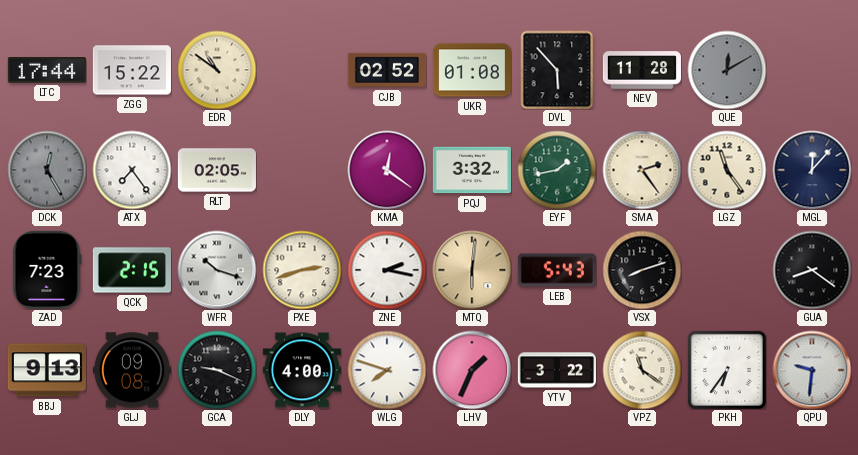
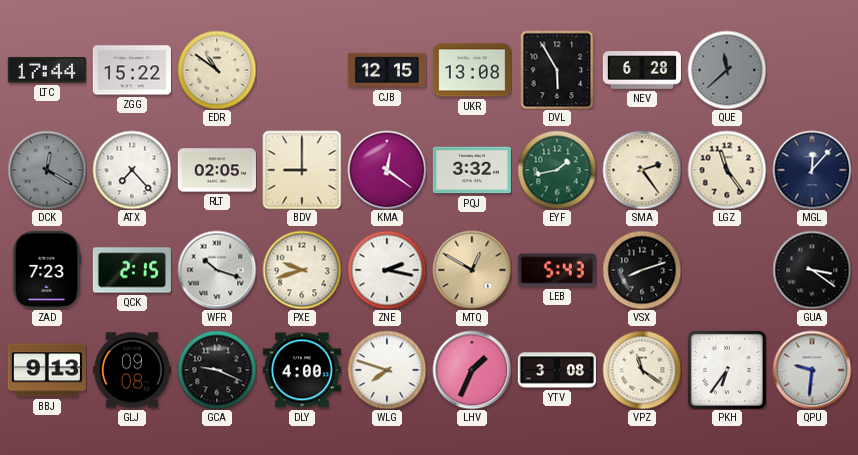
CJB: 02:52 -> 12:15
UKR: 01:08 -> 13:08
DVL: 5:53 -> 5:55
NEV: 11:28 -> 6:28
QUE: 12:10 -> 11:38
DCK: 12:25 -> 12:20
ATX: 7:24 -> 7:23
BDV: none -> 9:00
PXE: 2:42 -> 9:42
MTQ: 6:01 -> 12:50
GUA: 8:21 -> 3:21
YTV: 3:22 -> 3:08
